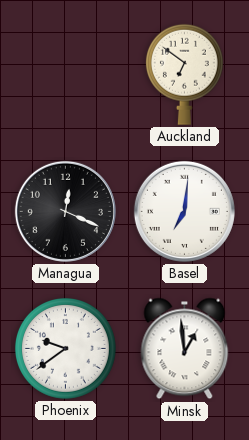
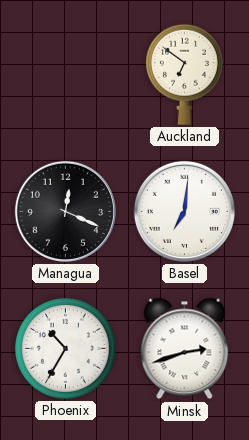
Phoenix: 9:39 -> 10:35
Minsk: 12:59 -> 2:42
